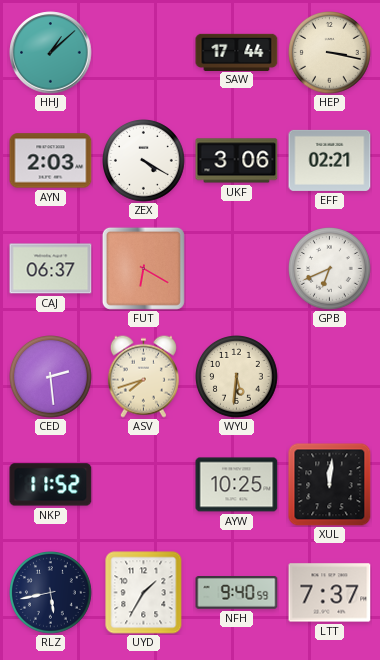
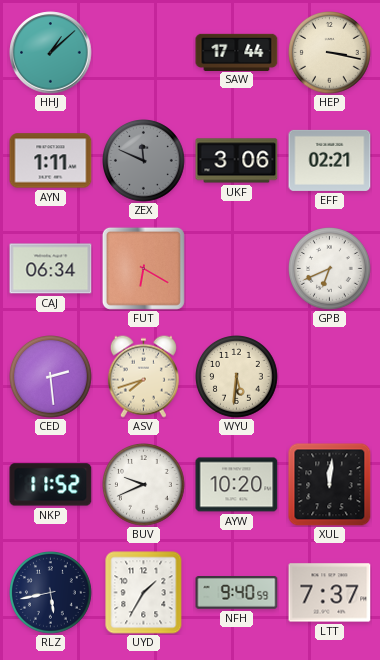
AYN: 2:03 -> 1:11
ZEX: 4:20 -> 11:49
ZEX dial: white -> grey
CAJ: 06:37 -> 06:34
BUV: none -> 9:41
AYW: 10:25 -> 10:20
